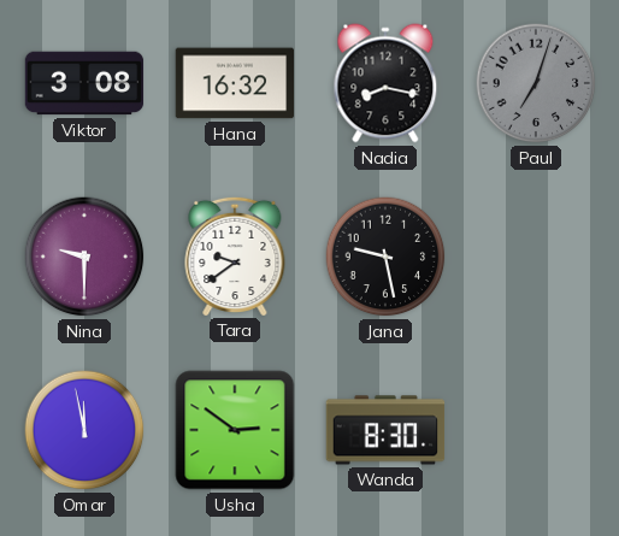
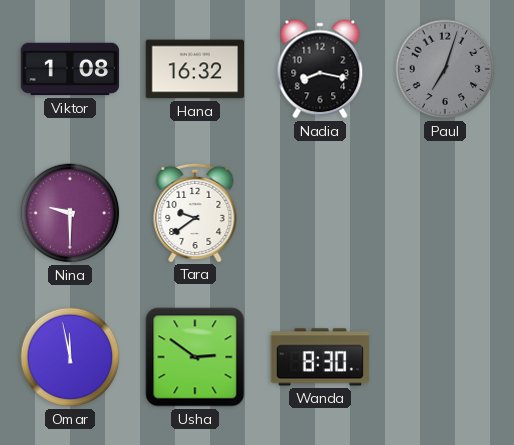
Viktor: 3:08 -> 1:08
Jana: 9:28 -> none
